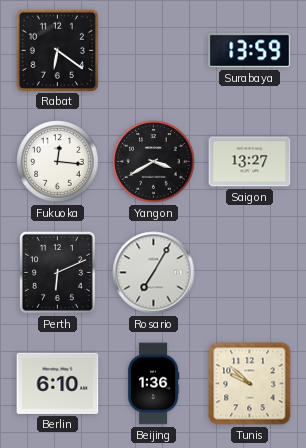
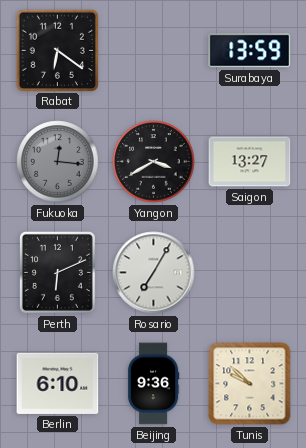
Fukuoka dial: white -> grey
Beijing: 1:36 -> 9:36
